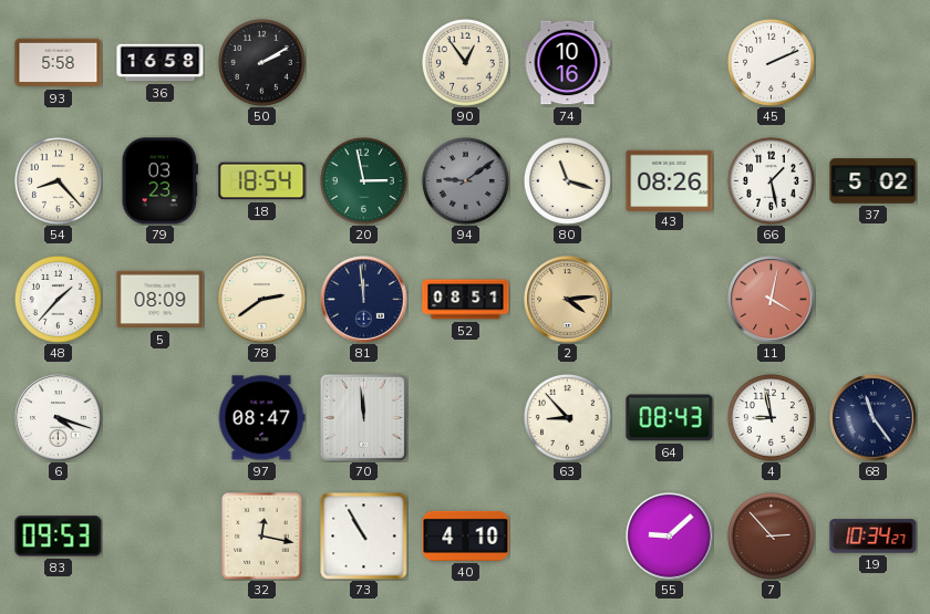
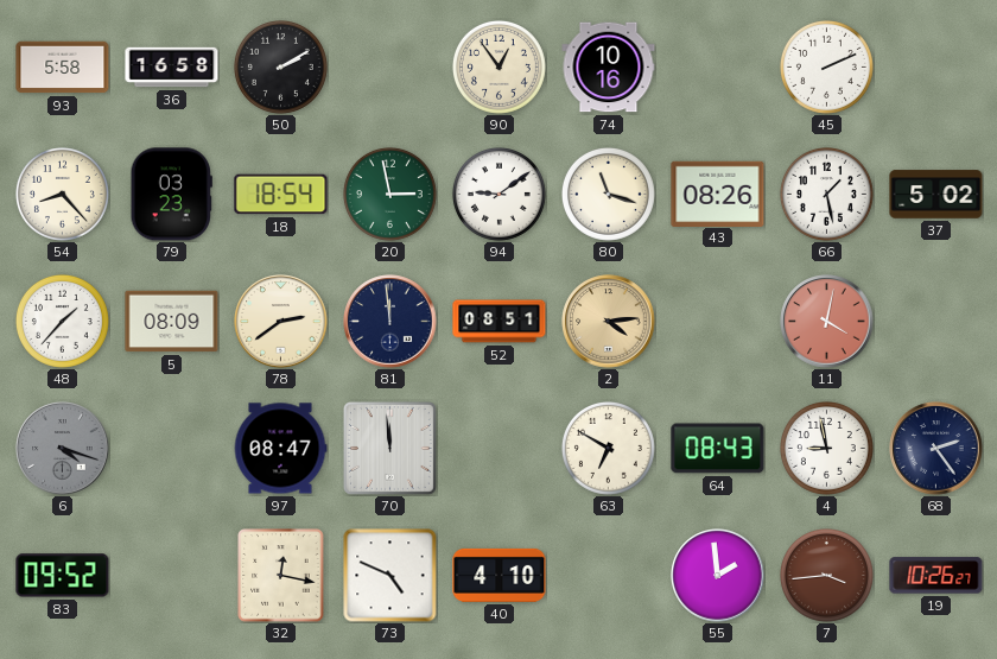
94 dial: grey -> white
6 dial: white -> grey
63: 8:53 -> 6:50
68: 11:24 -> 2:24
83: 09:53 -> 09:52
73: 10:55 -> 4:49
55: 9:08 -> 1:59
7: 2:53 -> 3:44
19: 10:34 -> 10:26
